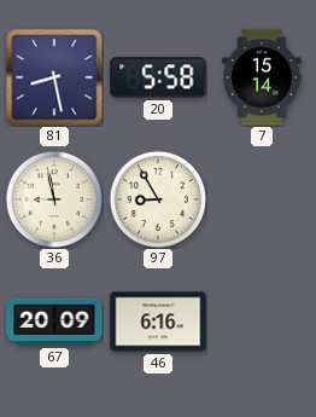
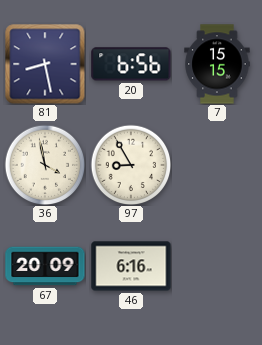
20: 5:58 -> 6:56
7: 15:14 -> 15:15
36: 8:58 -> 3:58
